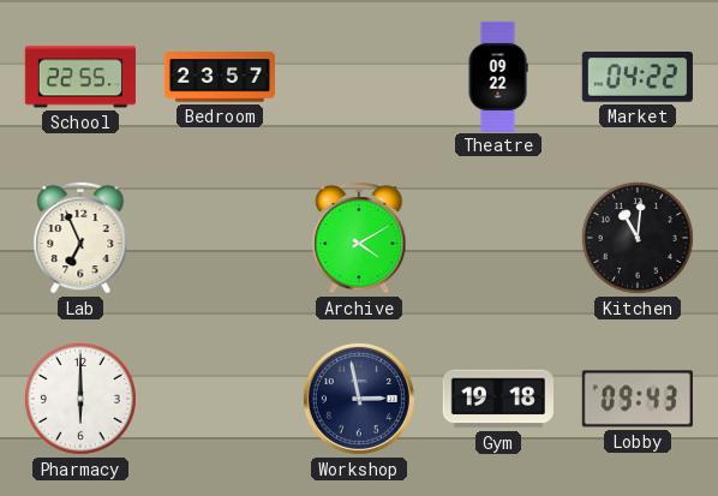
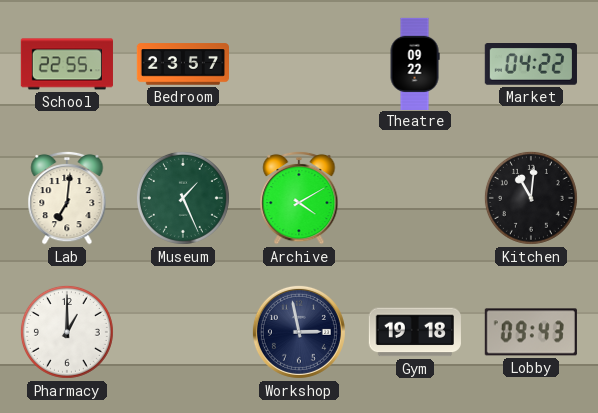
Lab: 6:56 -> 7:01
Museum: none -> 1:26
Pharmacy: 6:00 -> 1:00
